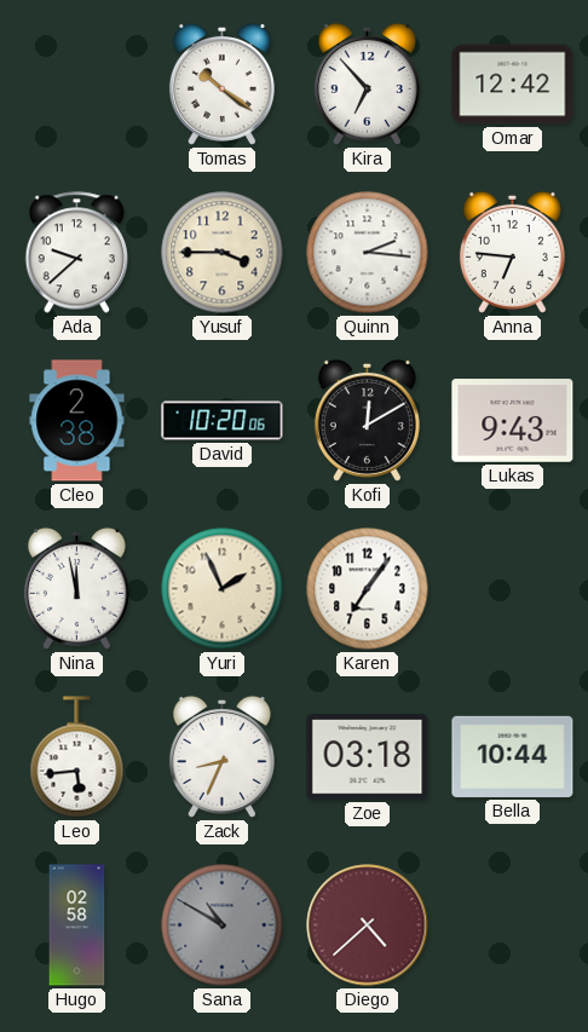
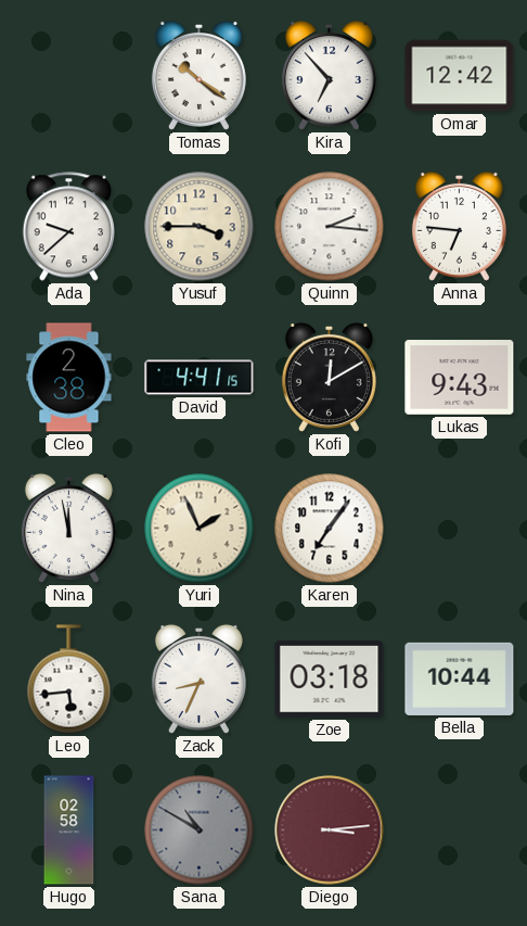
David: 10:20 -> 4:41
Diego: 4:38 -> 3:14
